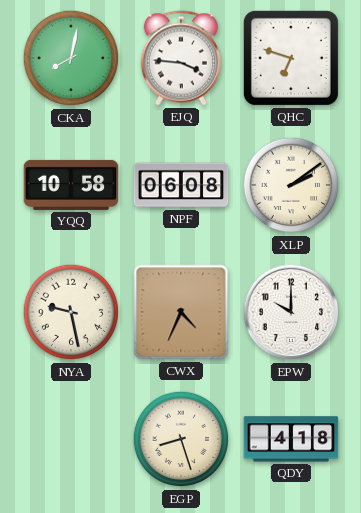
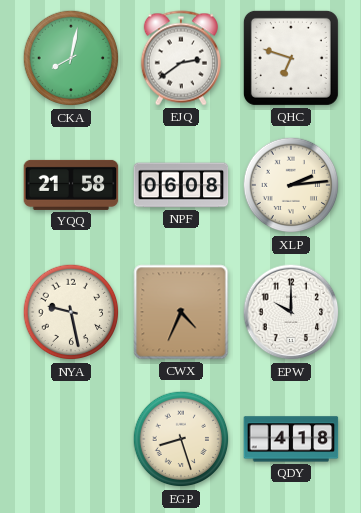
EJQ: 3:46 -> 2:39
YQQ: 10:58 -> 21:58
XLP: 2:09 -> 2:14
